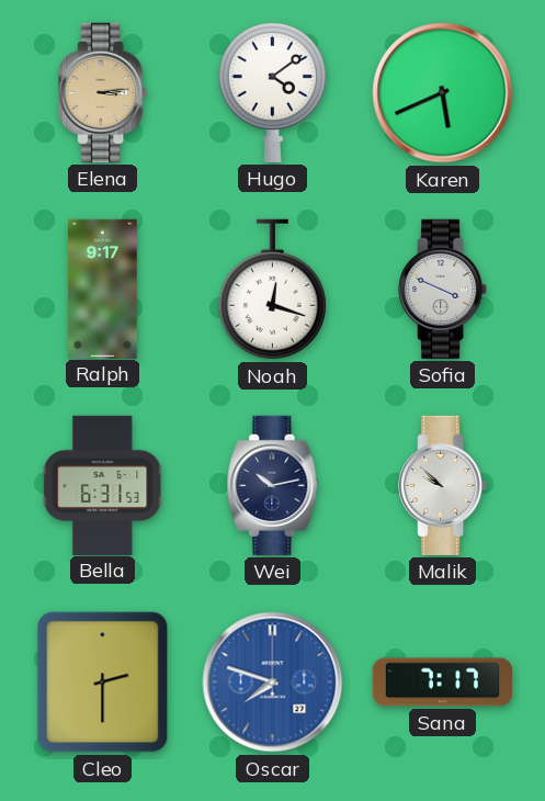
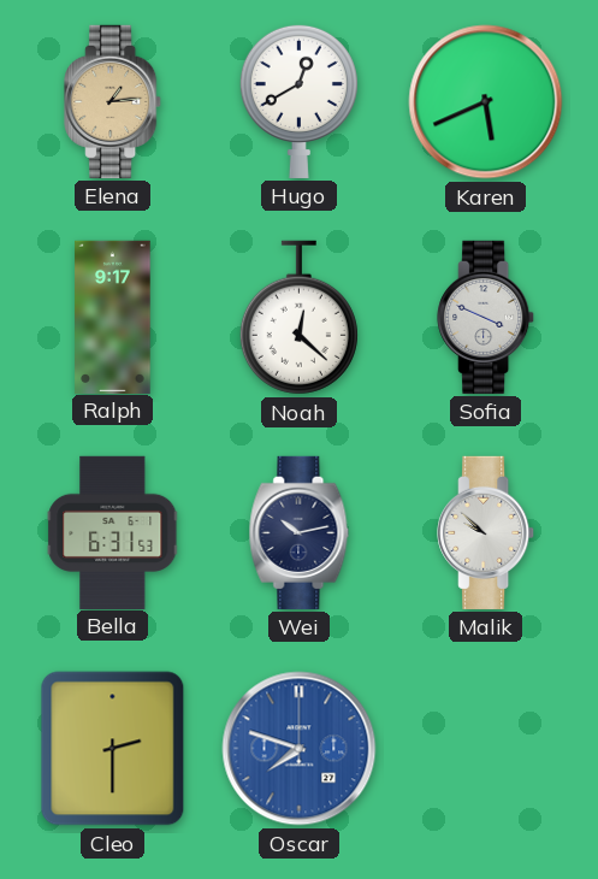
Elena: 3:14 -> 1:14
Hugo: 4:09 -> 12:40
Noah: 12:18 -> 12:22
Sana: 7:17 -> none
